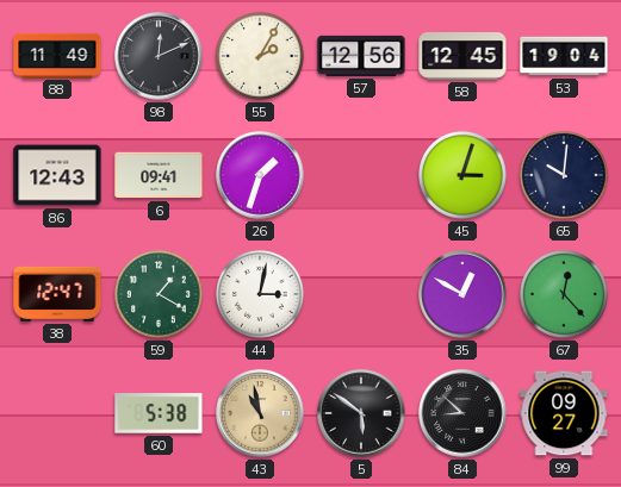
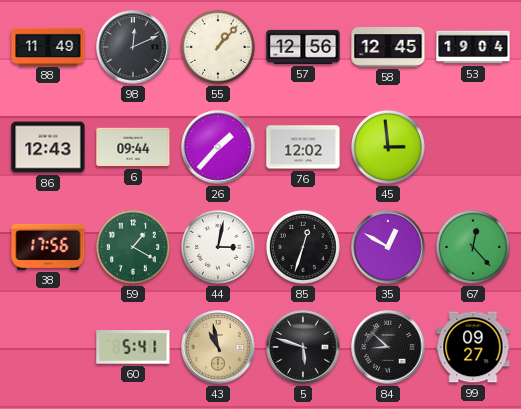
55: 2:05 -> 1:07
6: 09:41 -> 09:44
26: 1:33 -> 1:37
76: none -> 12:02
45: 3:03 -> 2:59
65: 10:01 -> none
38: 12:47 -> 17:56
85: none -> 12:33
60: 5:38 -> 5:41
5: 5:51 -> 5:48
